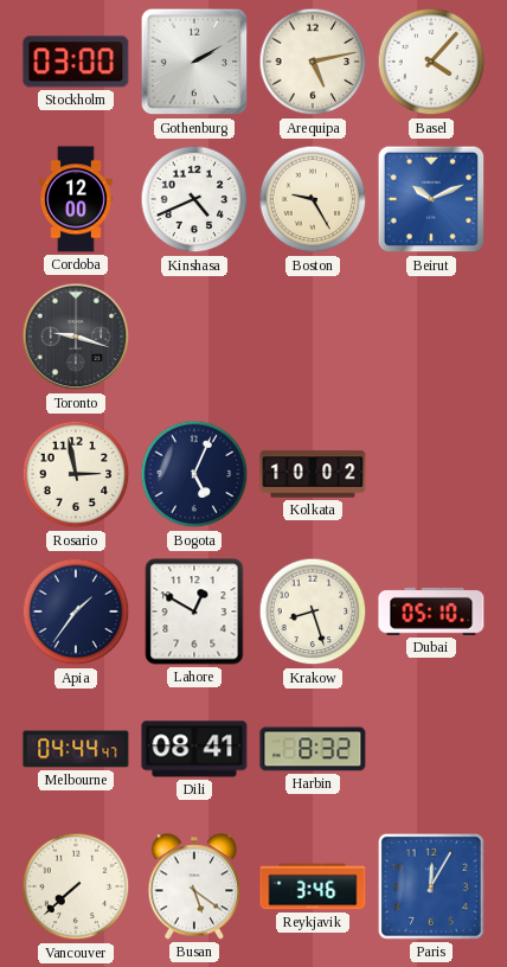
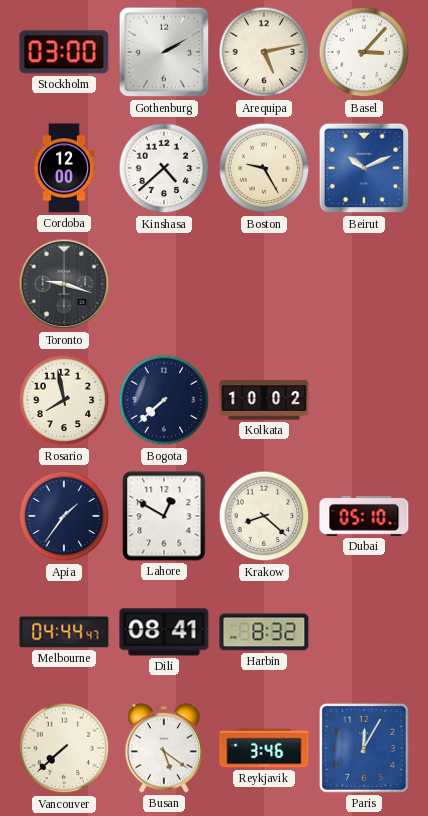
Basel: 4:07 -> 3:07
Kinshasa: 4:41 -> 4:38
Rosario: 2:58 -> 7:58
Bogota: 5:04 -> 7:38
Krakow: 8:27 -> 8:22
